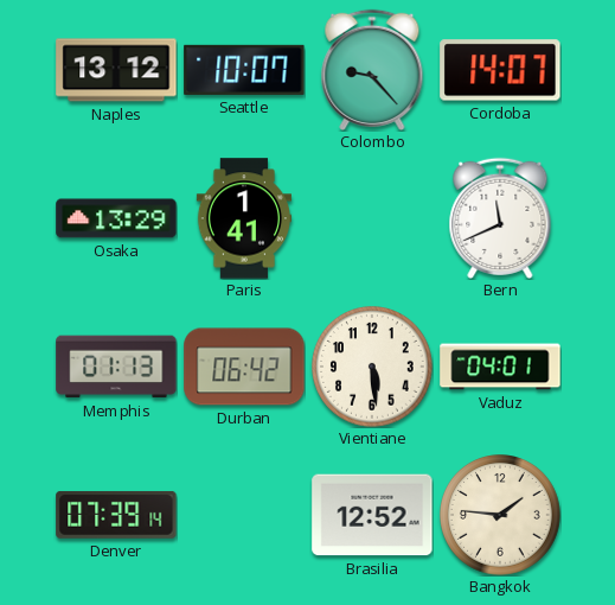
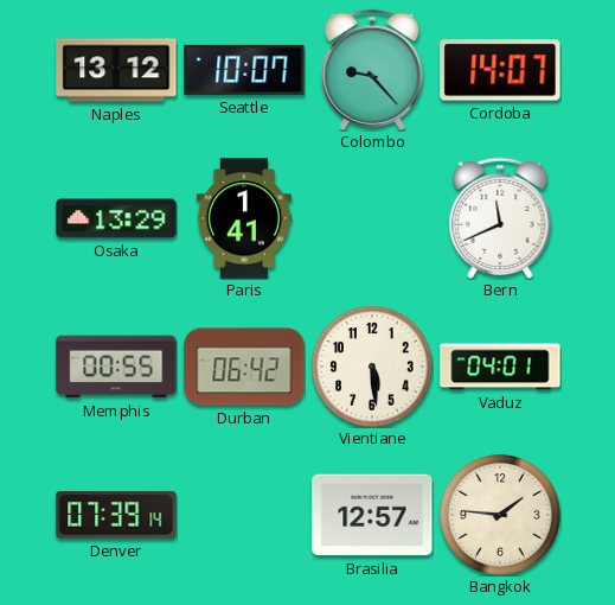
Memphis: 01:13 -> 00:55
Brasilia: 12:52 -> 12:57
